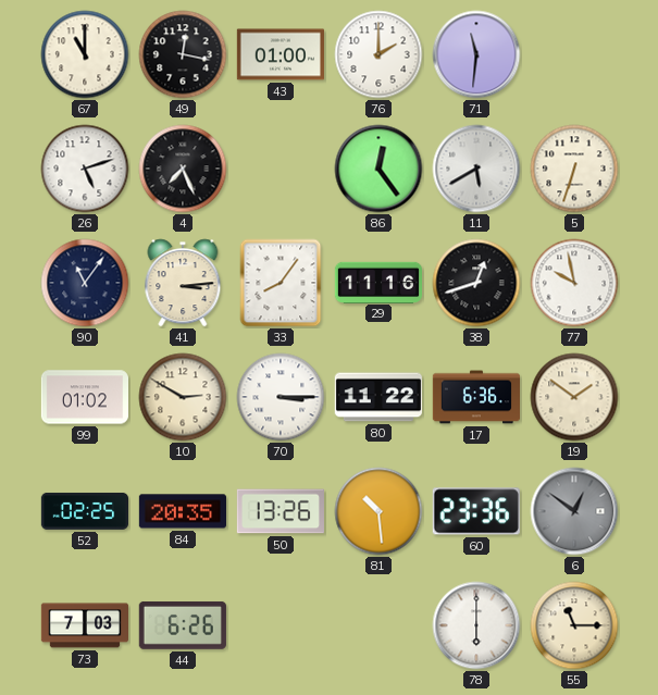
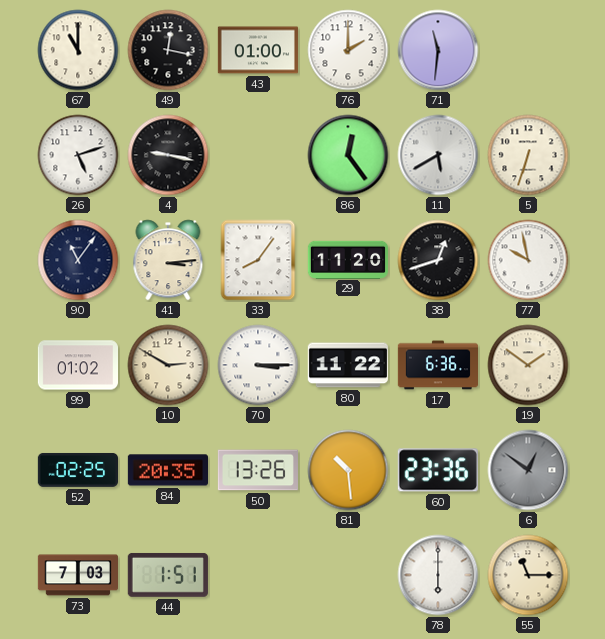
4: 7:26 -> 9:17
29: 11:16 -> 11:20
44: 6:26 -> 1:51
